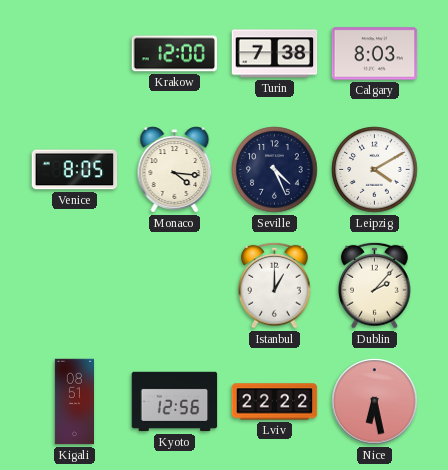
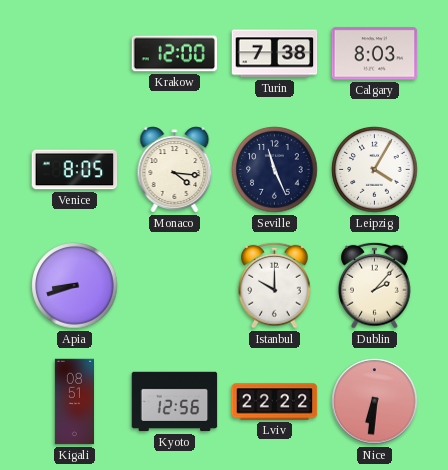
Seville: 4:26 -> 11:26
Leipzig: 4:10 -> 4:05
Apia: none -> 8:42
Istanbul: 1:00 -> 10:00
Nice: 6:28 -> 6:31
